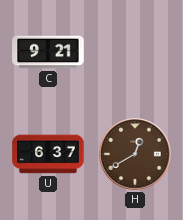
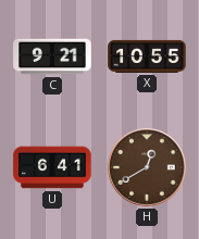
X: none -> 10:55
U: 6:37 -> 6:41
